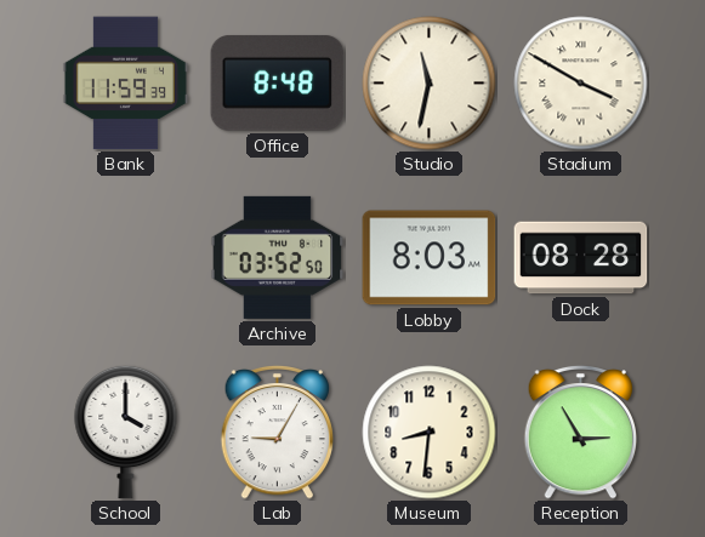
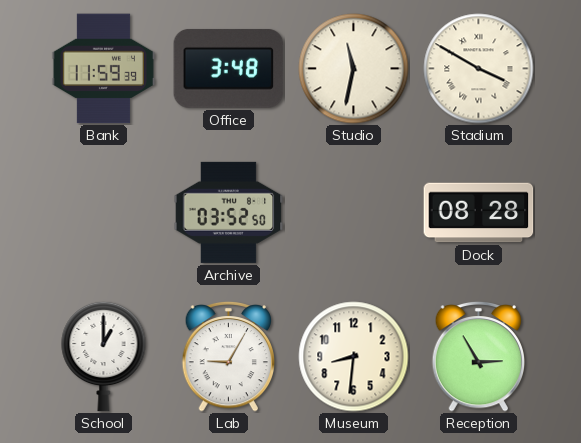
Office: 8:48 -> 3:48
Lobby: 8:03 -> none
School: 4:00 -> 1:00
